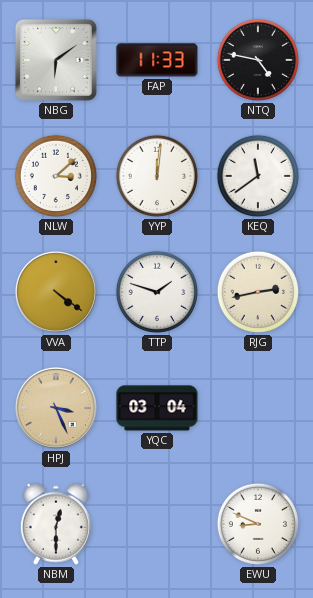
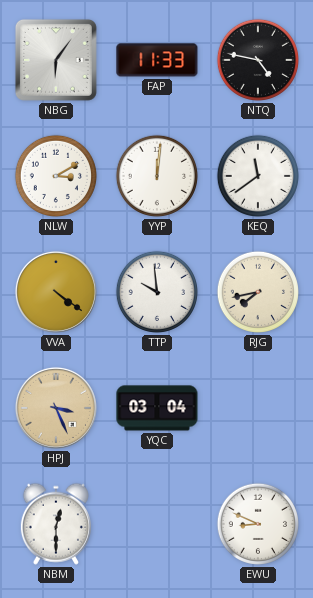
NBG: 6:09 -> 6:06
NLW: 3:08 -> 3:10
TTP: 1:48 -> 9:59
RJG: 2:43 -> 7:43
